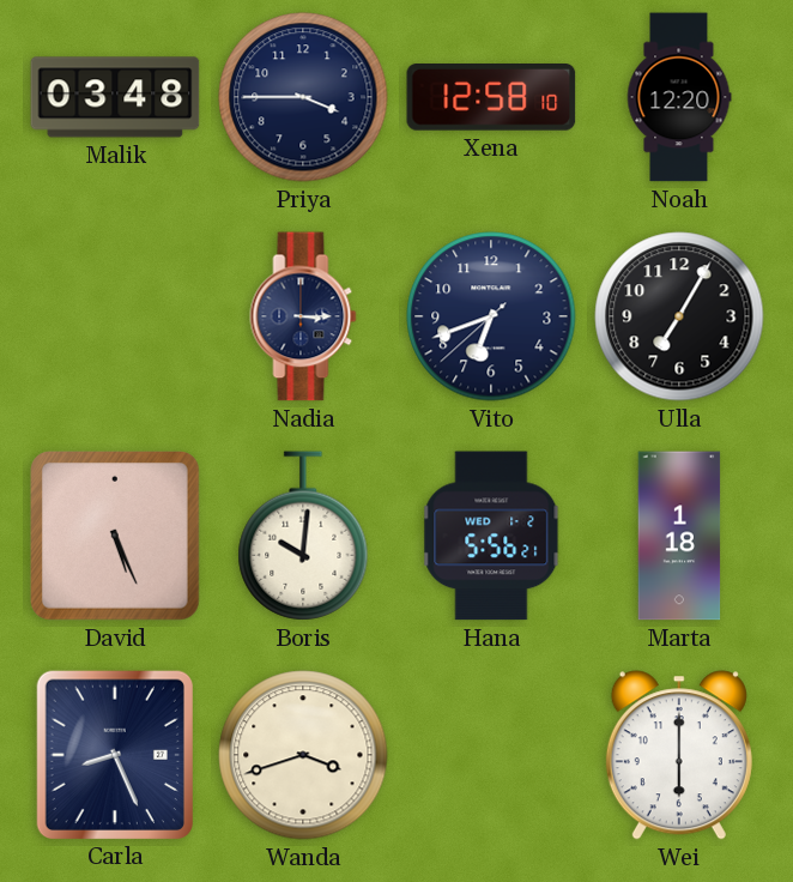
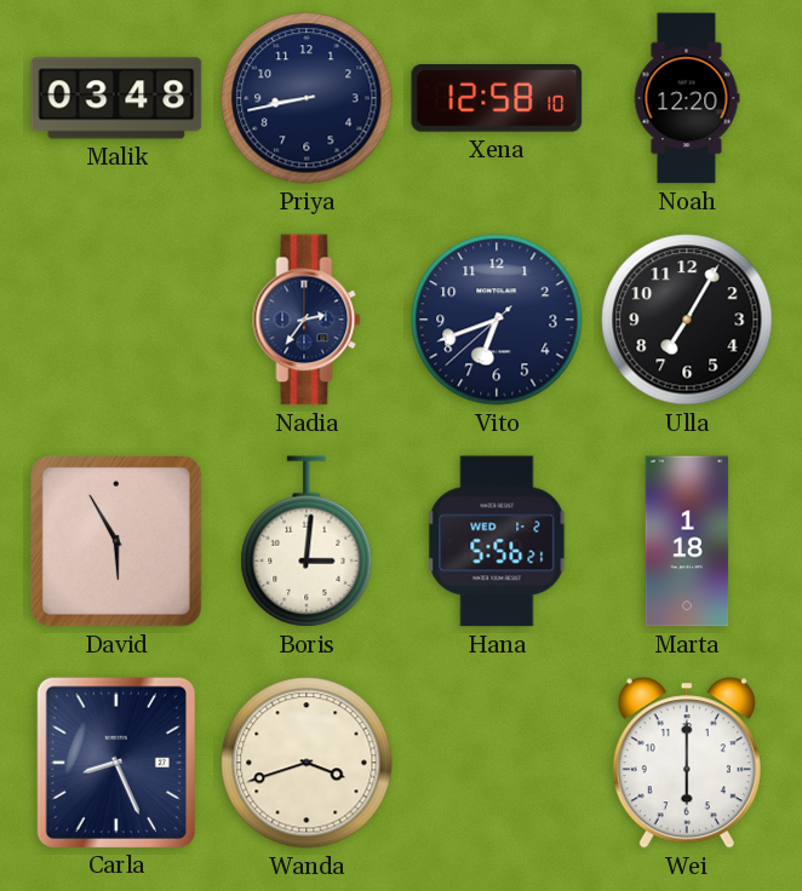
Priya: 3:45 -> 8:43
Nadia: 3:15 -> 2:36
David: 5:26 -> 5:55
Boris: 10:01 -> 3:01
